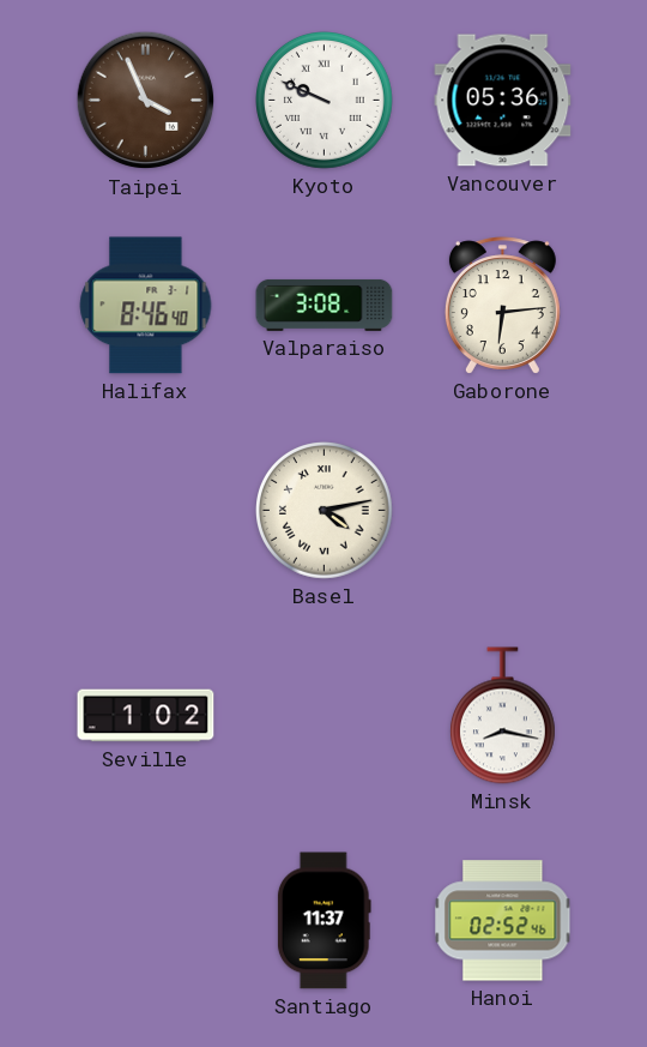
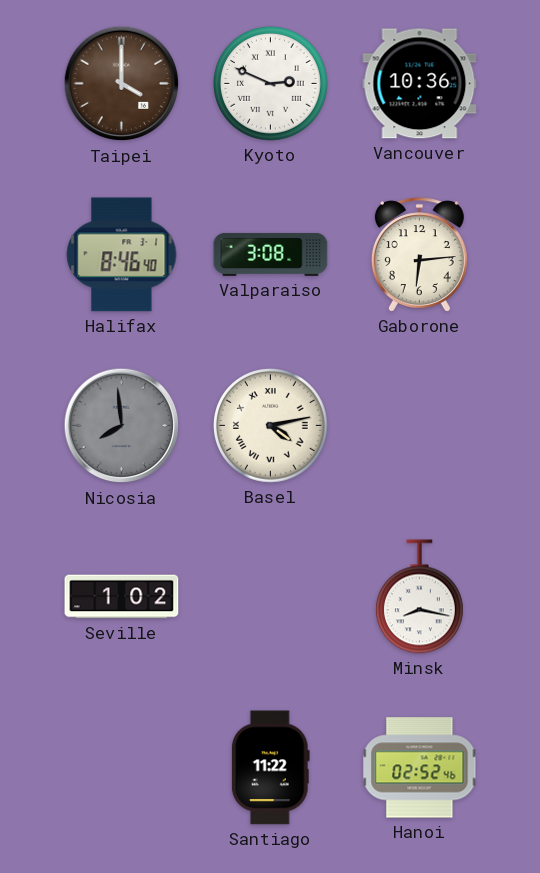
Taipei: 3:56 -> 4:00
Kyoto: 9:49 -> 2:49
Vancouver: 05:36 -> 10:36
Nicosia: none -> 7:59
Santiago: 11:37 -> 11:22
